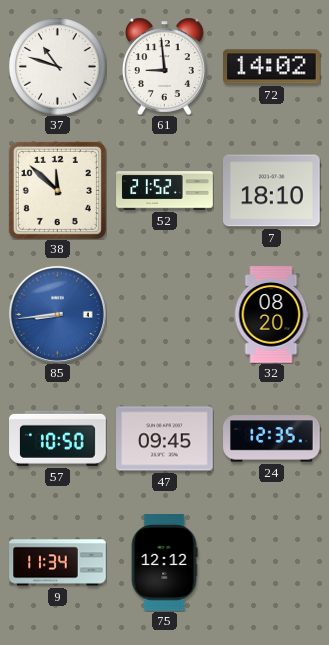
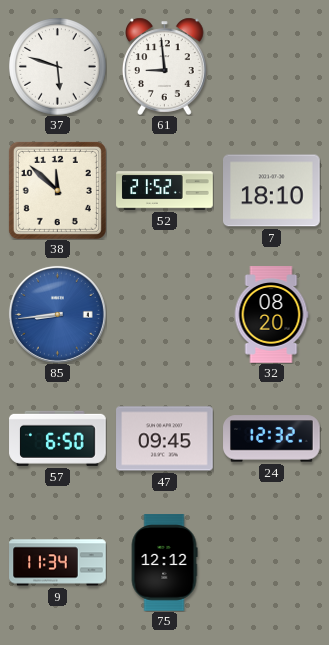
37: 10:48 -> 5:48
72: 14:02 -> none
57: 10:50 -> 6:50
24: 12:35 -> 12:32
